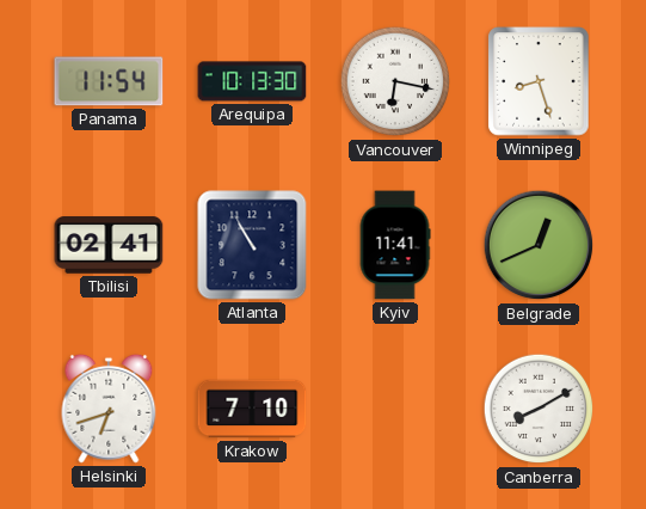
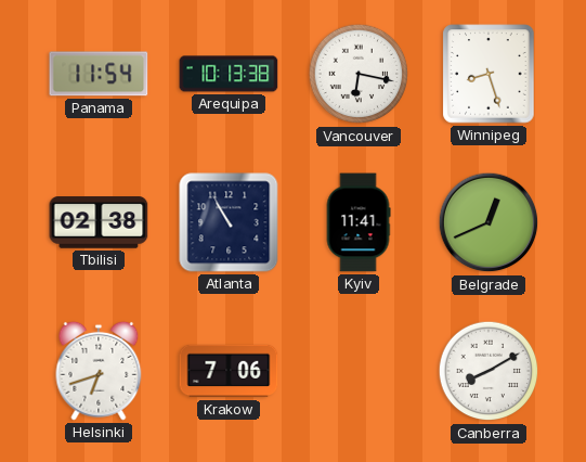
Arequipa: 10:13:30 -> 10:13:38
Tbilisi: 02:41 -> 02:38
Krakow: 7:10 -> 7:06
